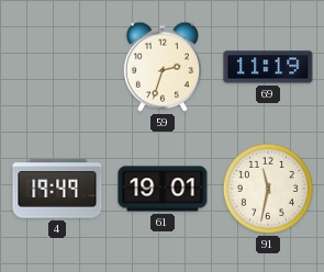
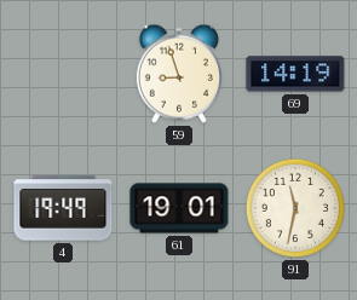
59: 2:33 -> 8:57
69: 11:19 -> 14:19
